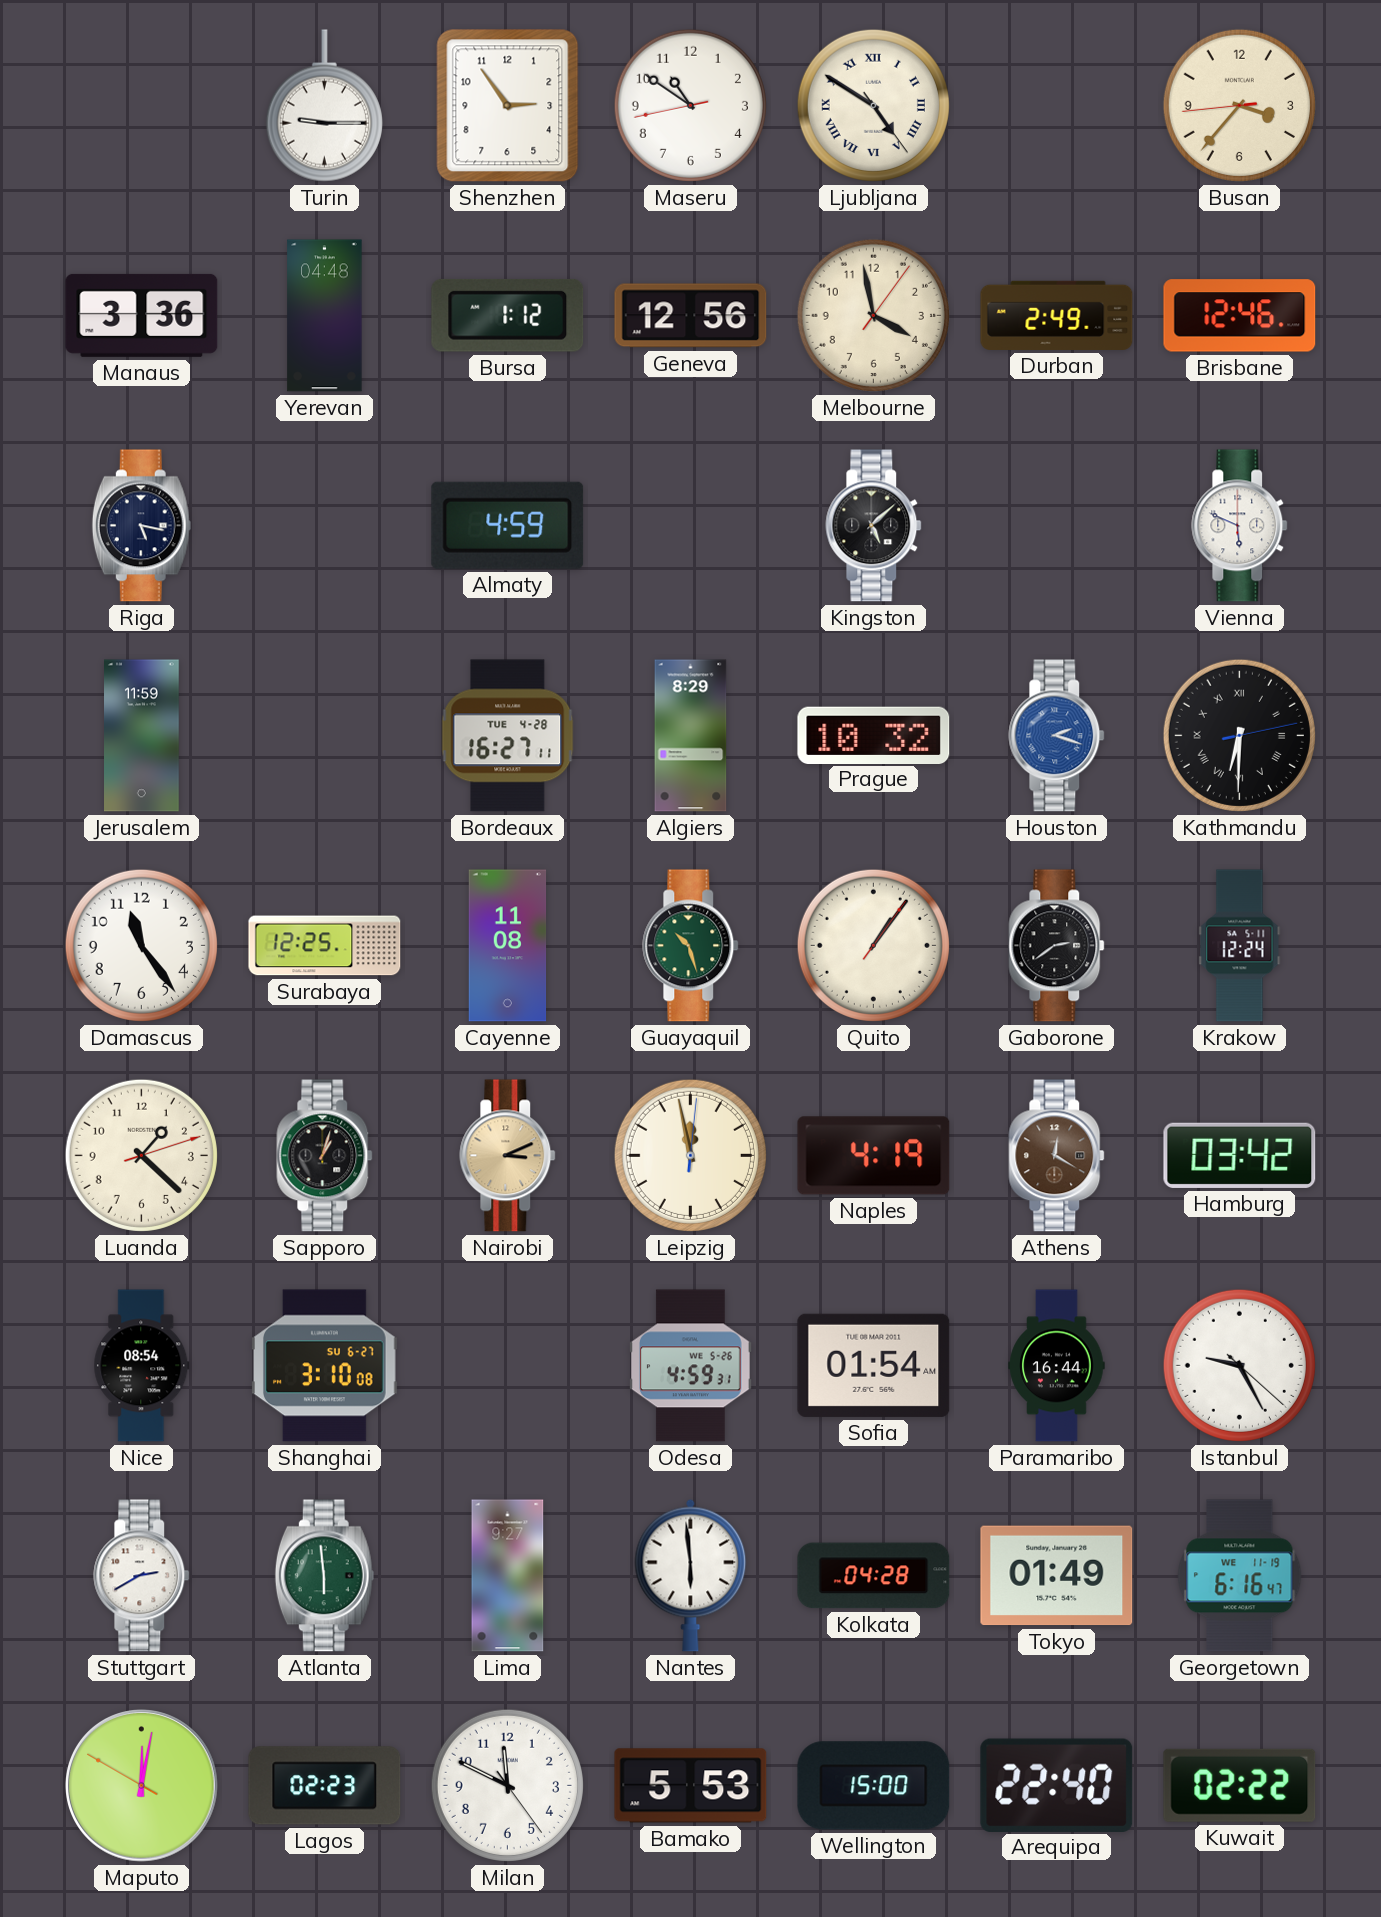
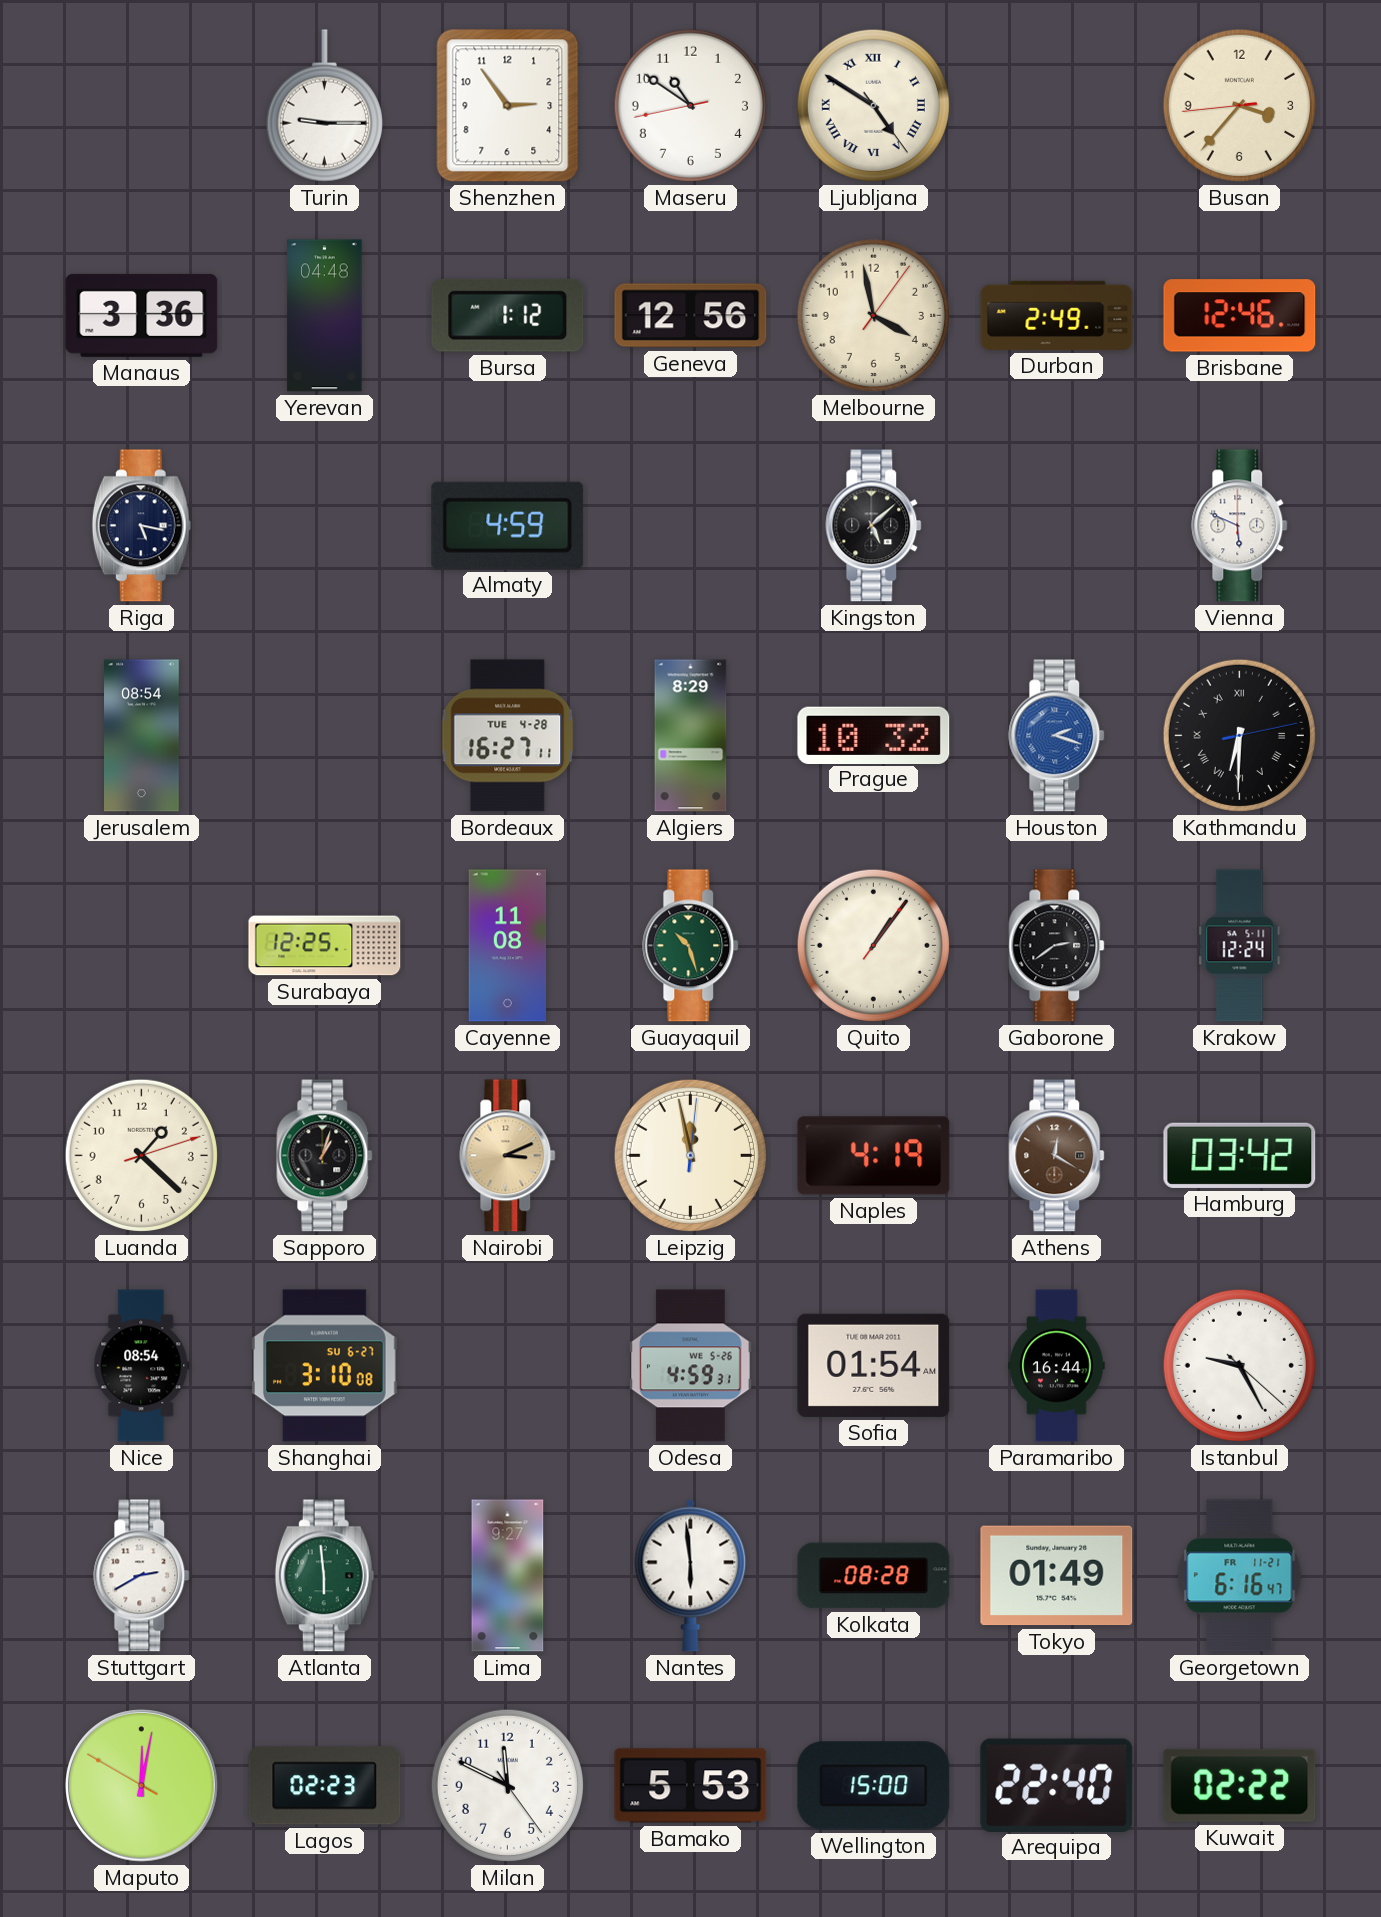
Jerusalem: 11:59 -> 08:54
Damascus: 11:24 -> none
Kolkata: 04:28 -> 08:28
Georgetown date: WE 11-19 -> FR 11-21
